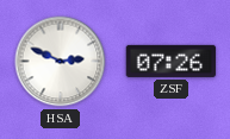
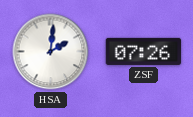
HSA: 2:49 -> 2:01
